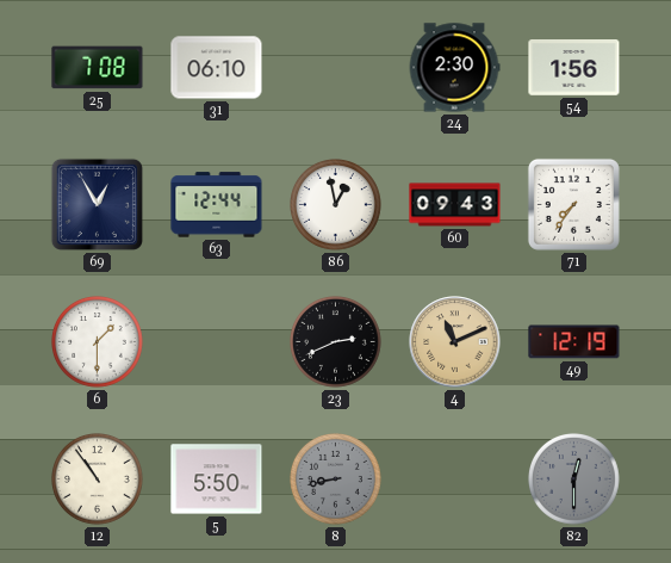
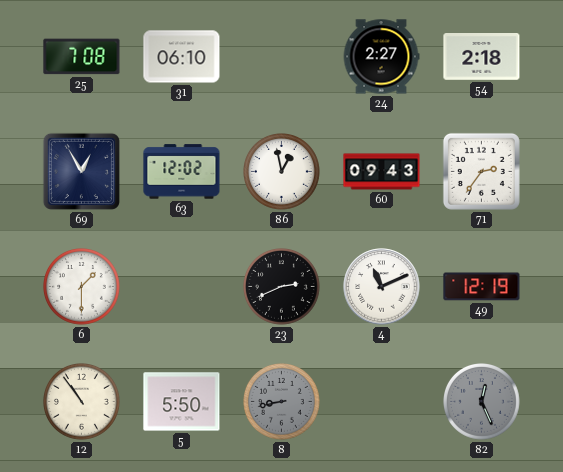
24: 2:30 -> 2:27
54: 1:56 -> 2:18
63: 12:44 -> 12:02
71: 7:36 -> 2:36
4 dial: champagne -> white
82: 12:30 -> 12:26
